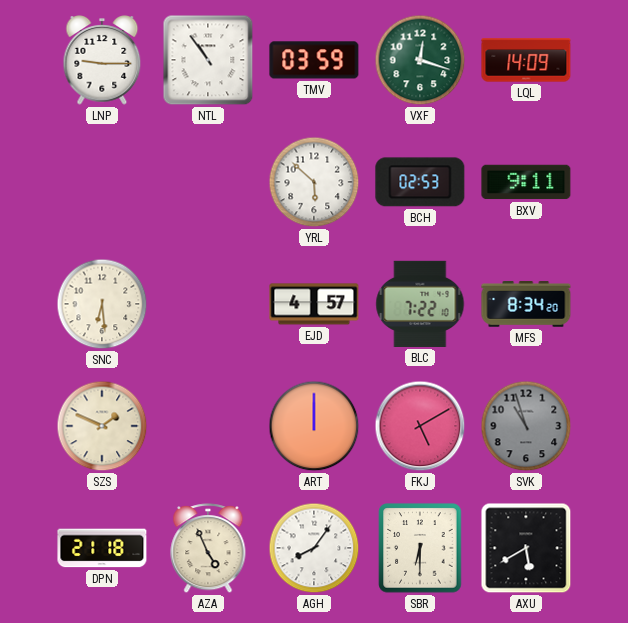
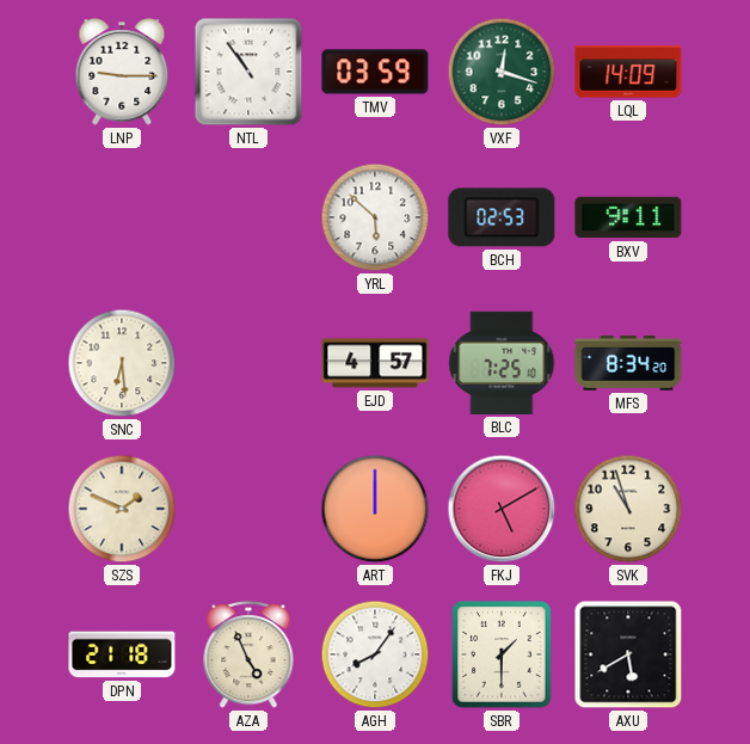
BLC: 7:22 -> 7:25
SVK dial: grey -> cream
SBR: 6:30 -> 1:30
